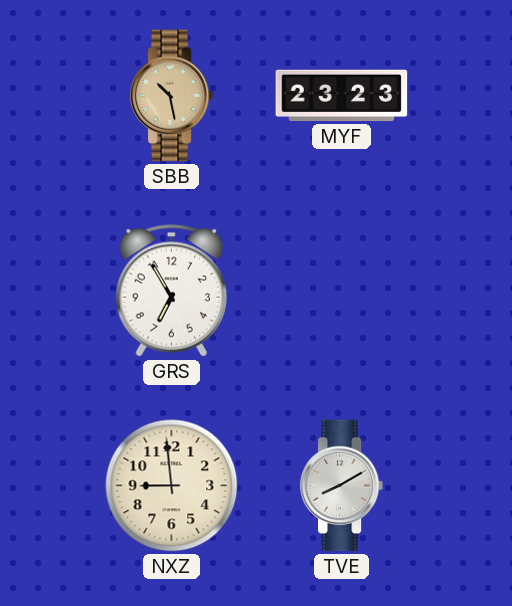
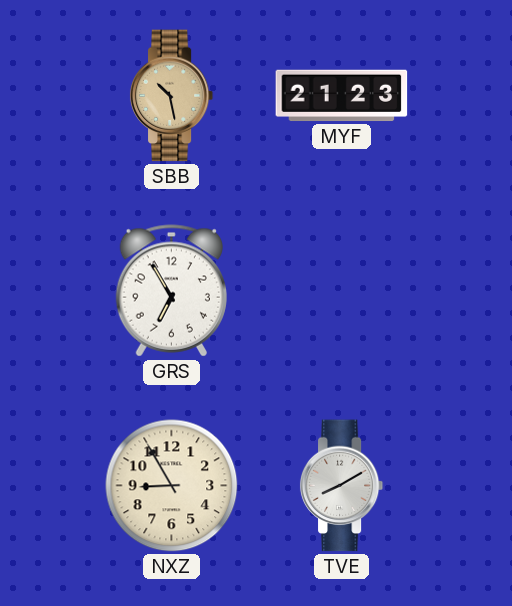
MYF: 23:23 -> 21:23
NXZ: 8:59 -> 8:55
